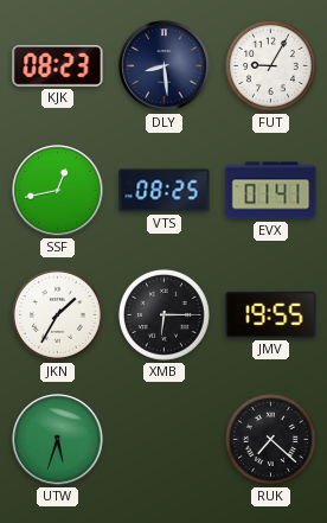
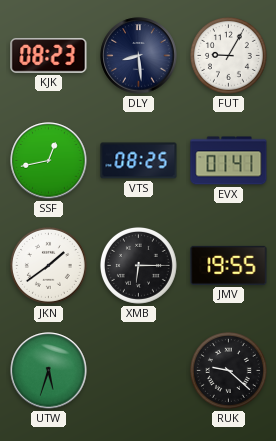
JKN: 1:35 -> 1:39
RUK: 7:22 -> 9:22
